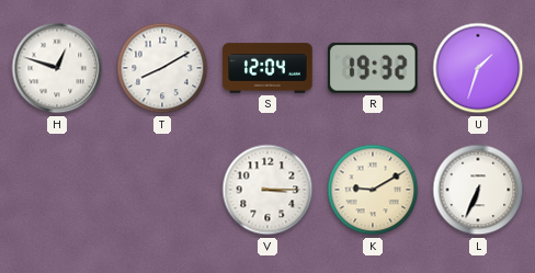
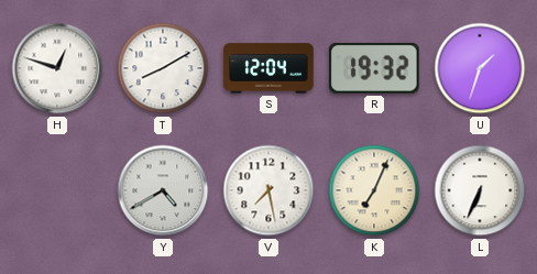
Y: none -> 4:40
V: 3:15 -> 7:28
K: 9:10 -> 7:04
